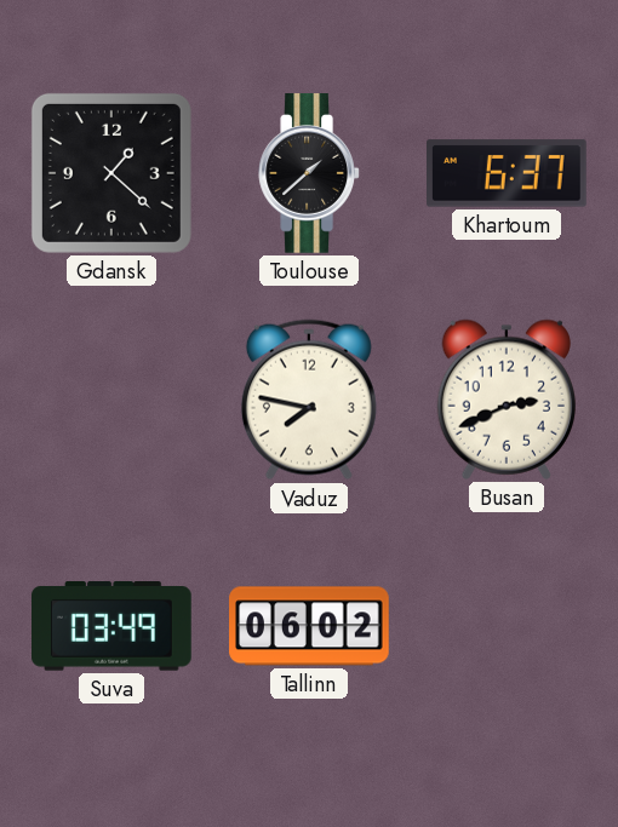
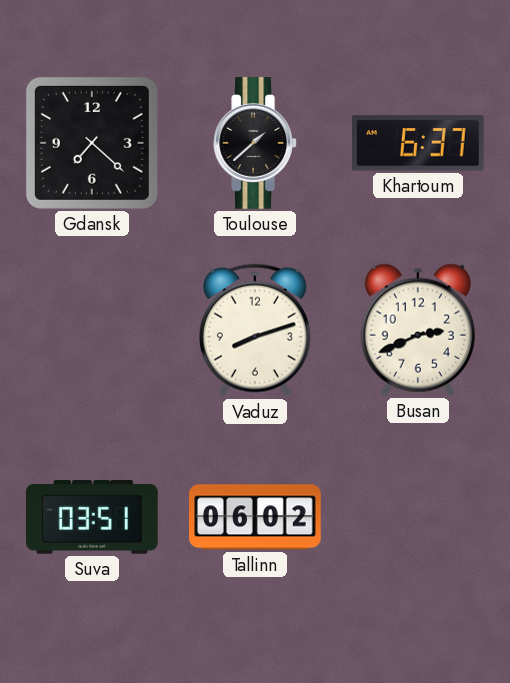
Gdansk: 1:22 -> 7:22
Vaduz: 7:47 -> 8:12
Suva: 03:49 -> 03:51
